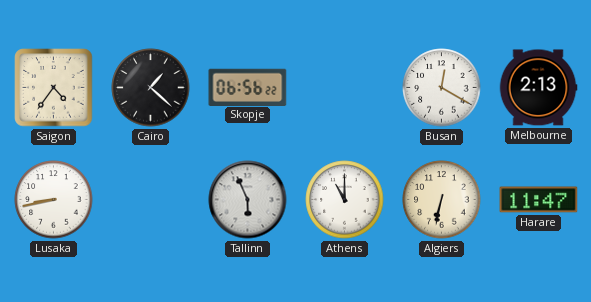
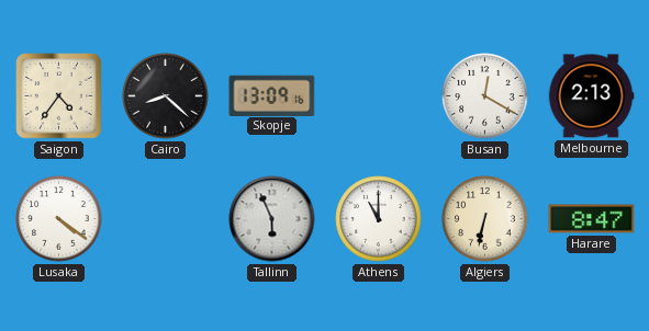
Cairo: 1:22 -> 8:22
Skopje: 06:56 -> 13:09
Lusaka: 8:43 -> 4:21
Harare: 11:47 -> 8:47
